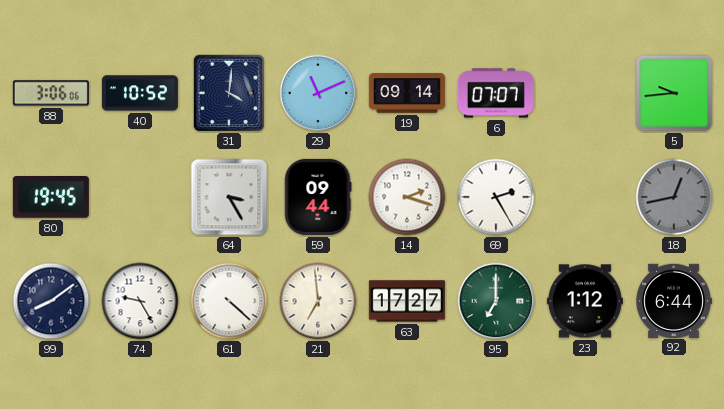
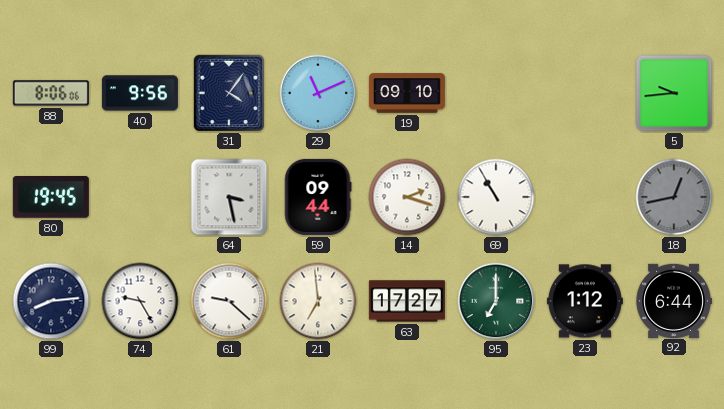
88: 3:06 -> 8:06
40: 10:52 -> 9:56
31: 4:01 -> 4:06
19: 09:14 -> 09:10
6: 07:07 -> none
64: 3:25 -> 3:28
69: 2:25 -> 10:55
99: 8:09 -> 8:14
61: 4:22 -> 9:22
